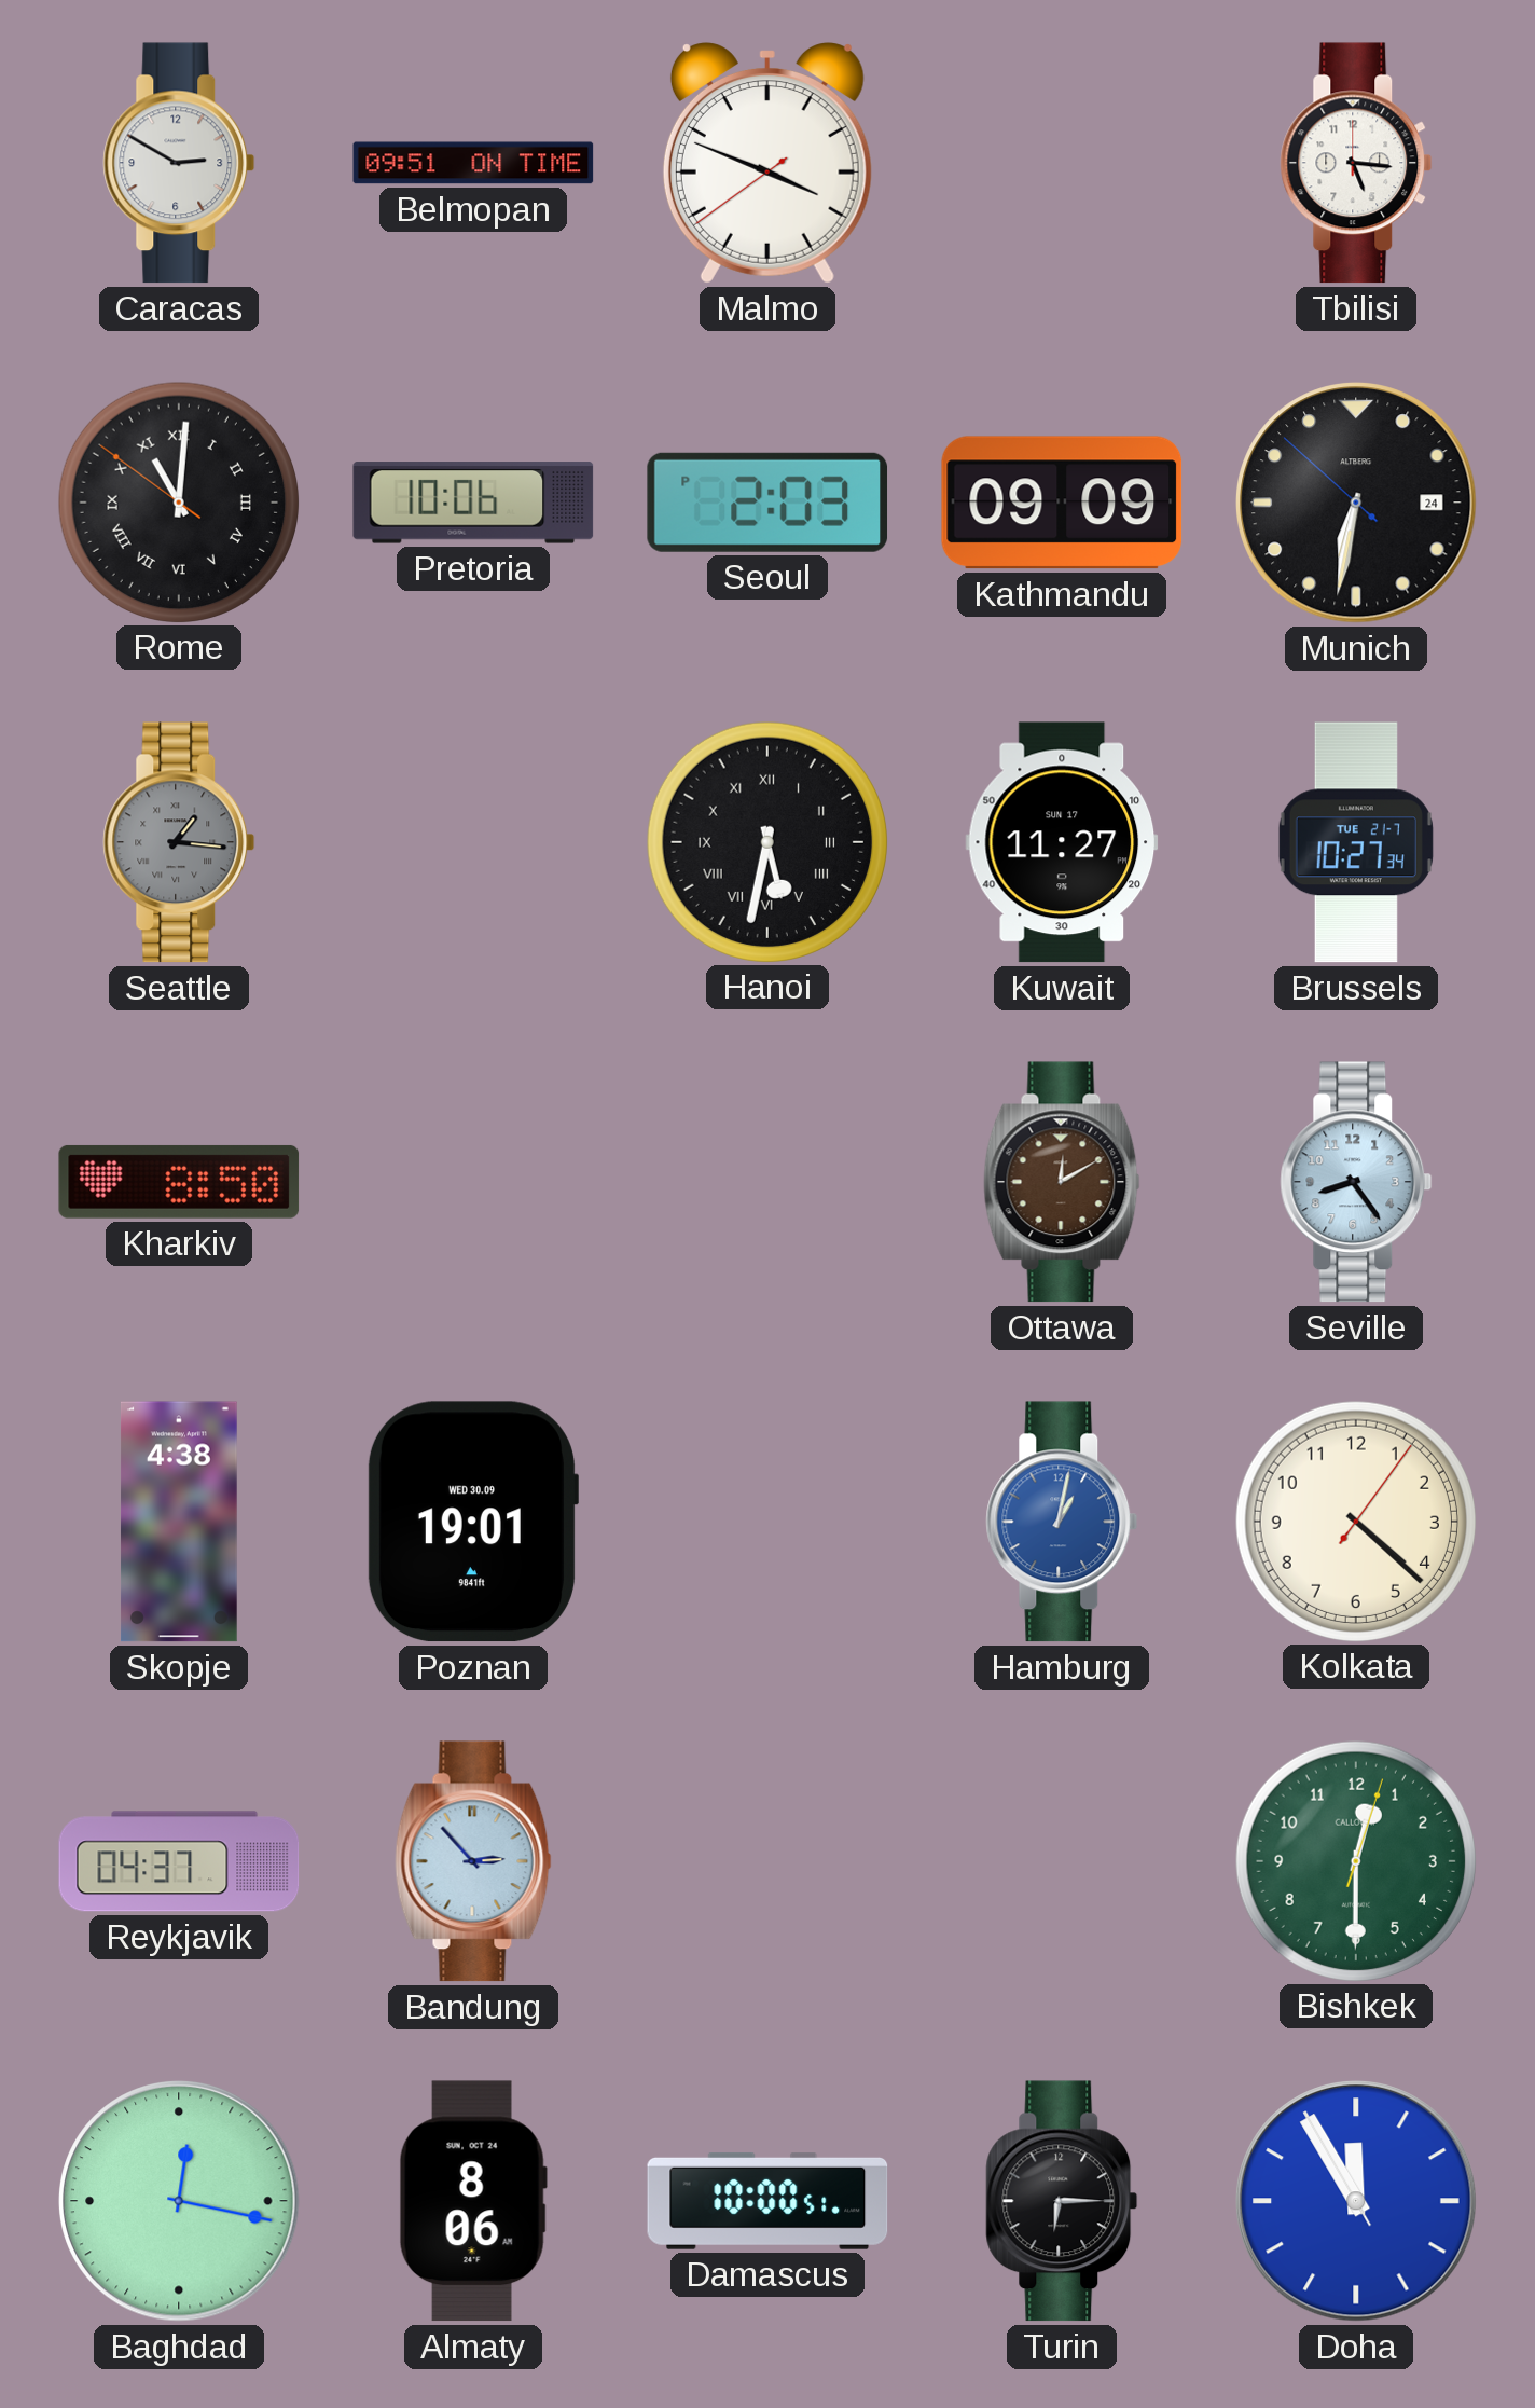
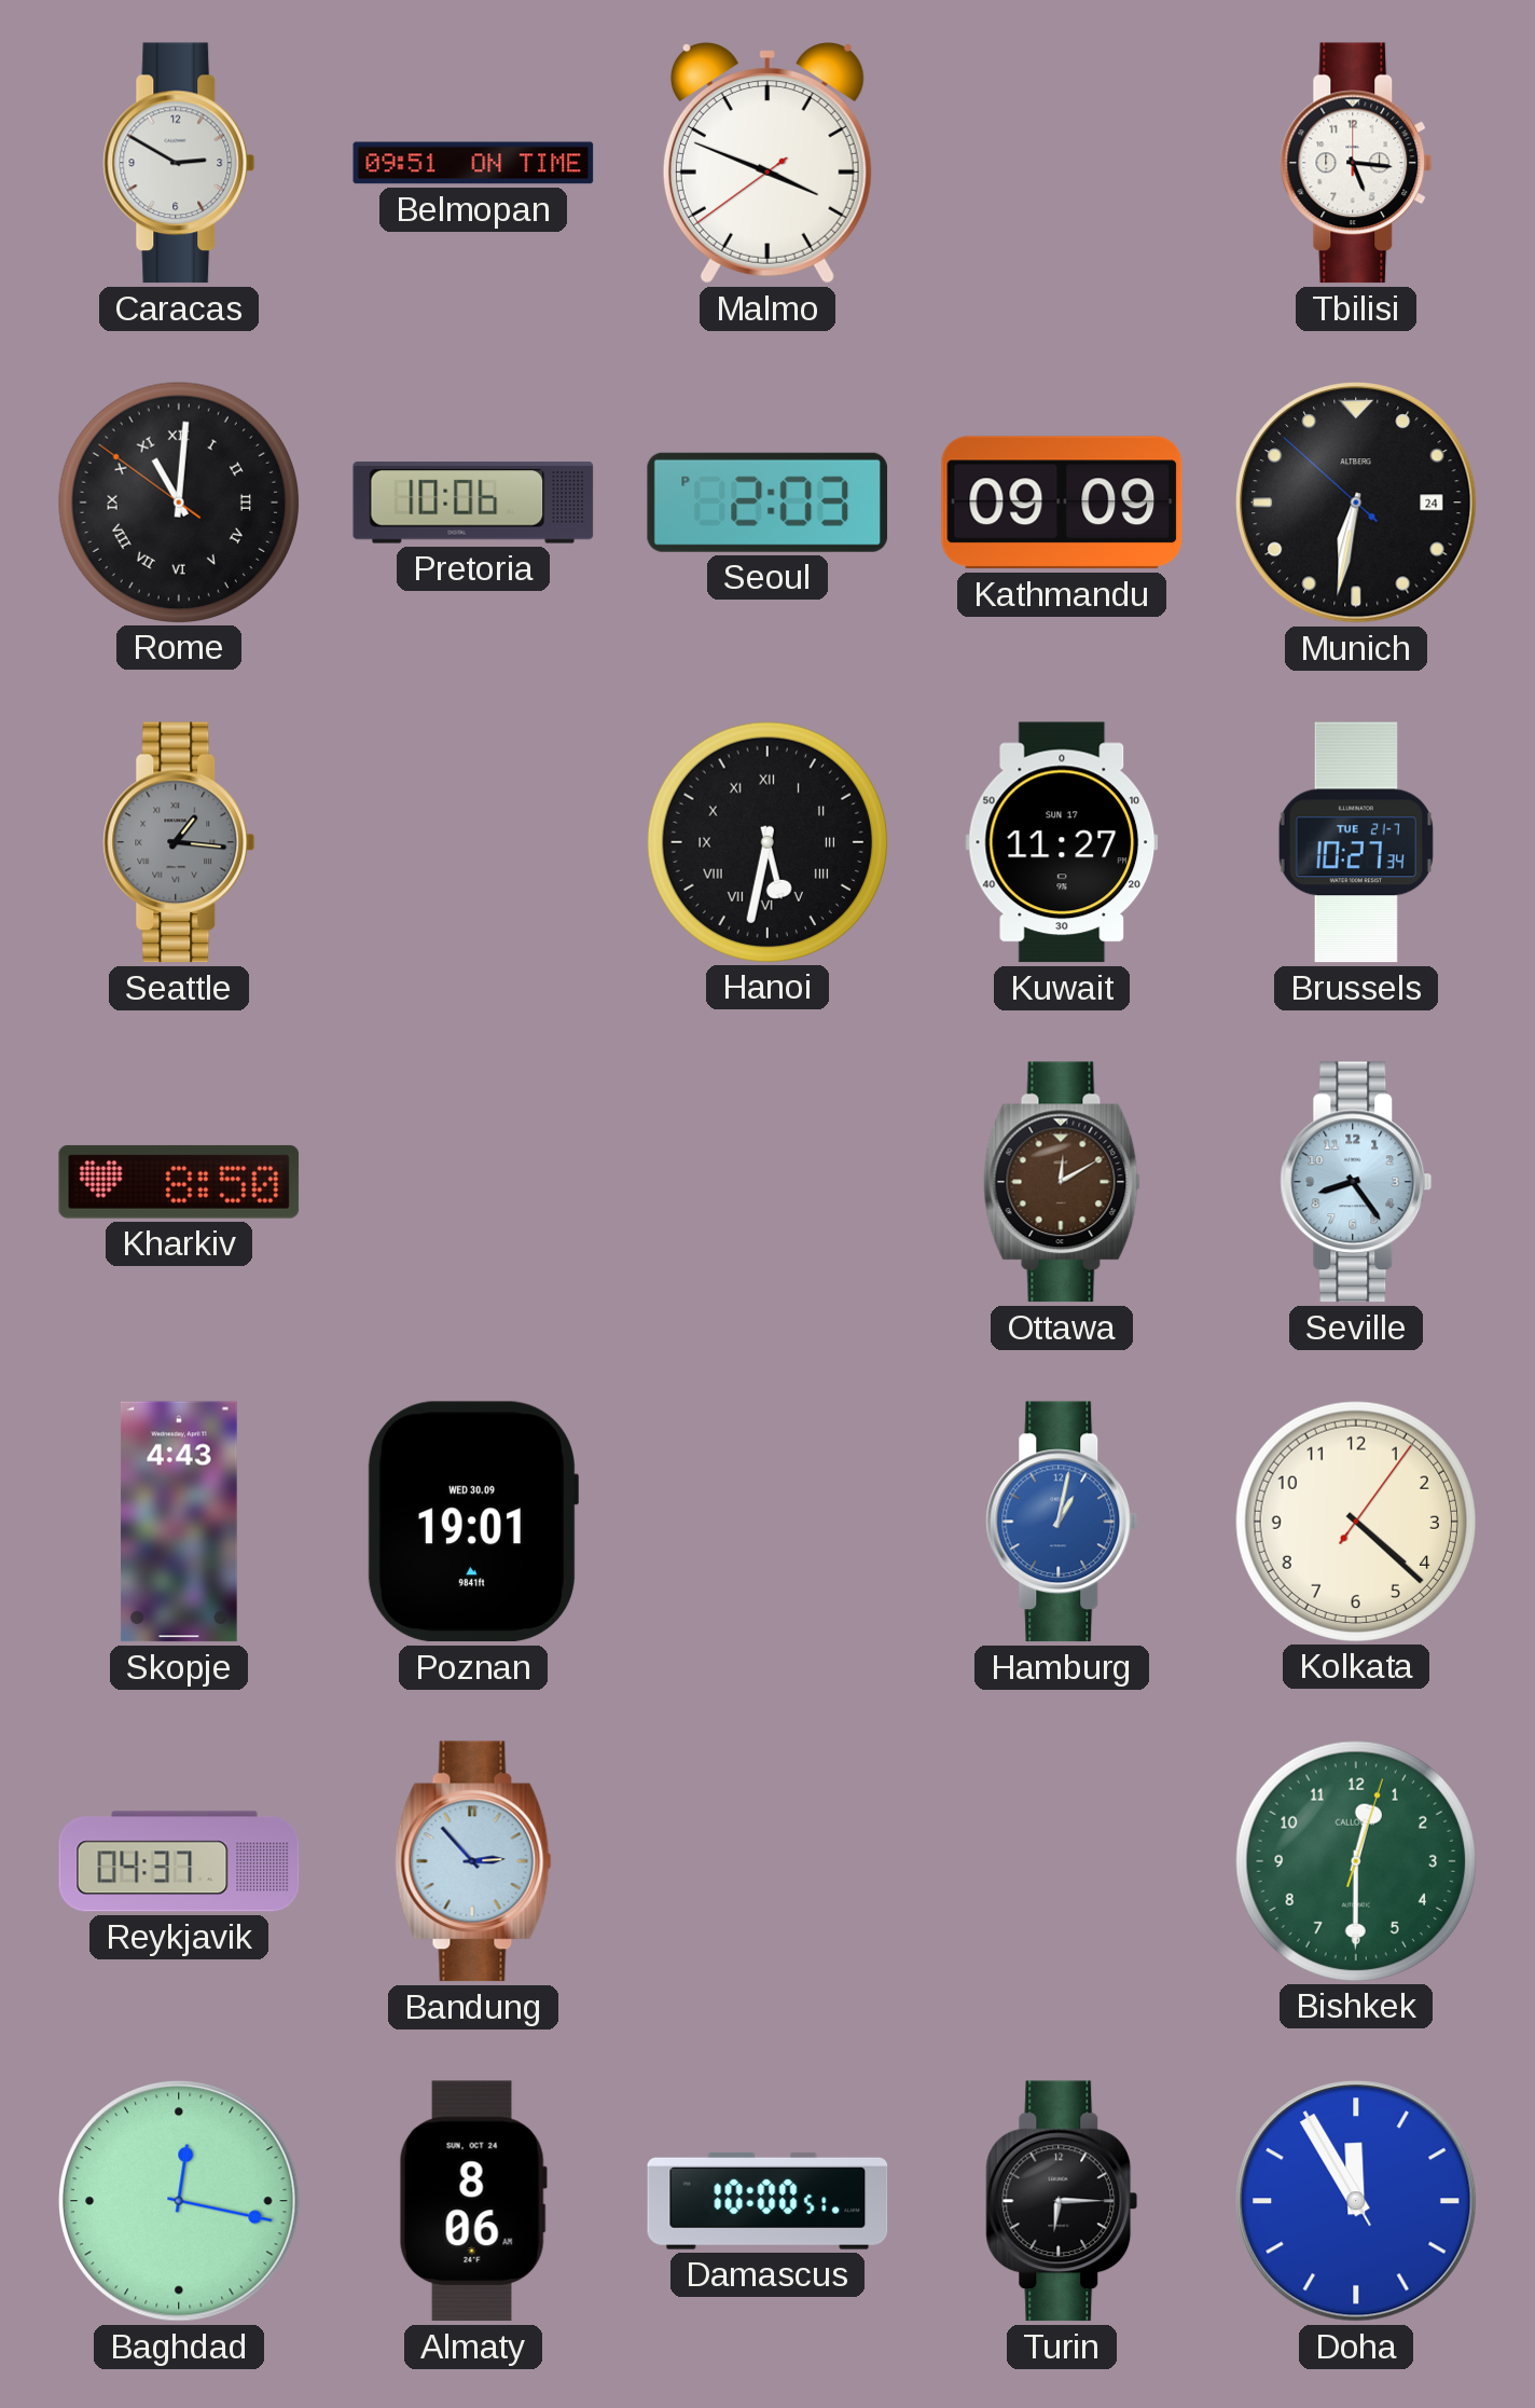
Skopje: 4:38 -> 4:43
